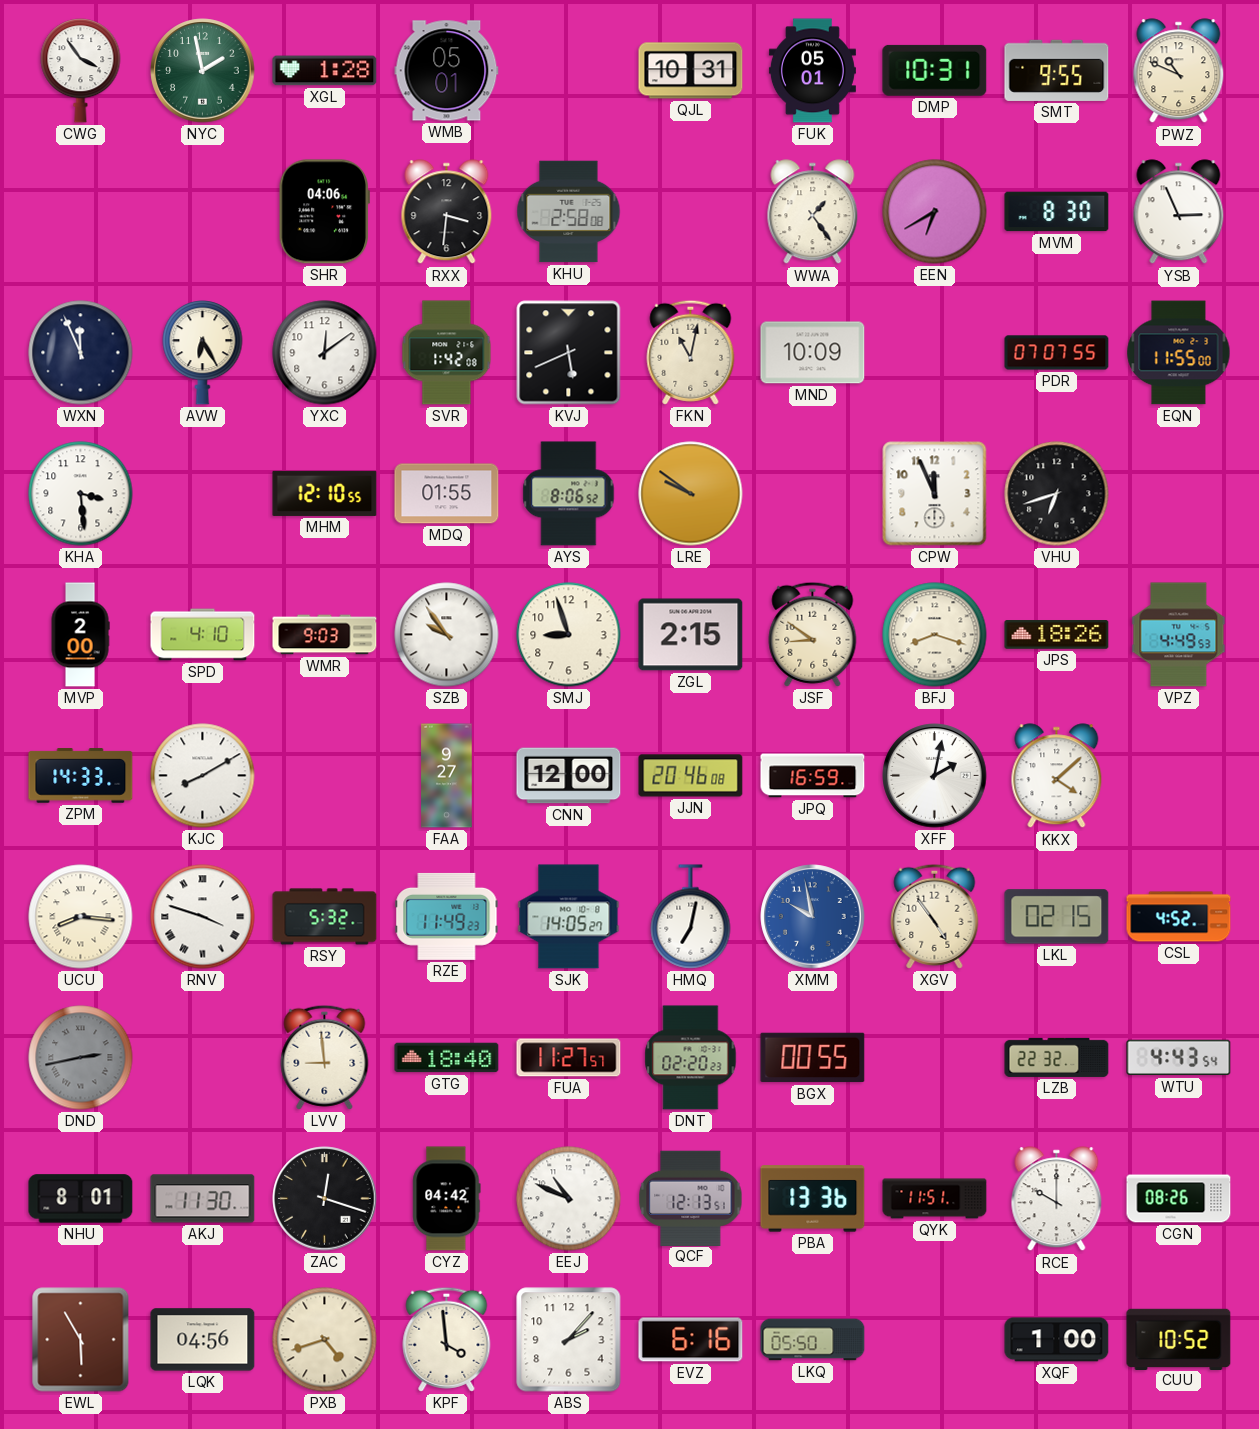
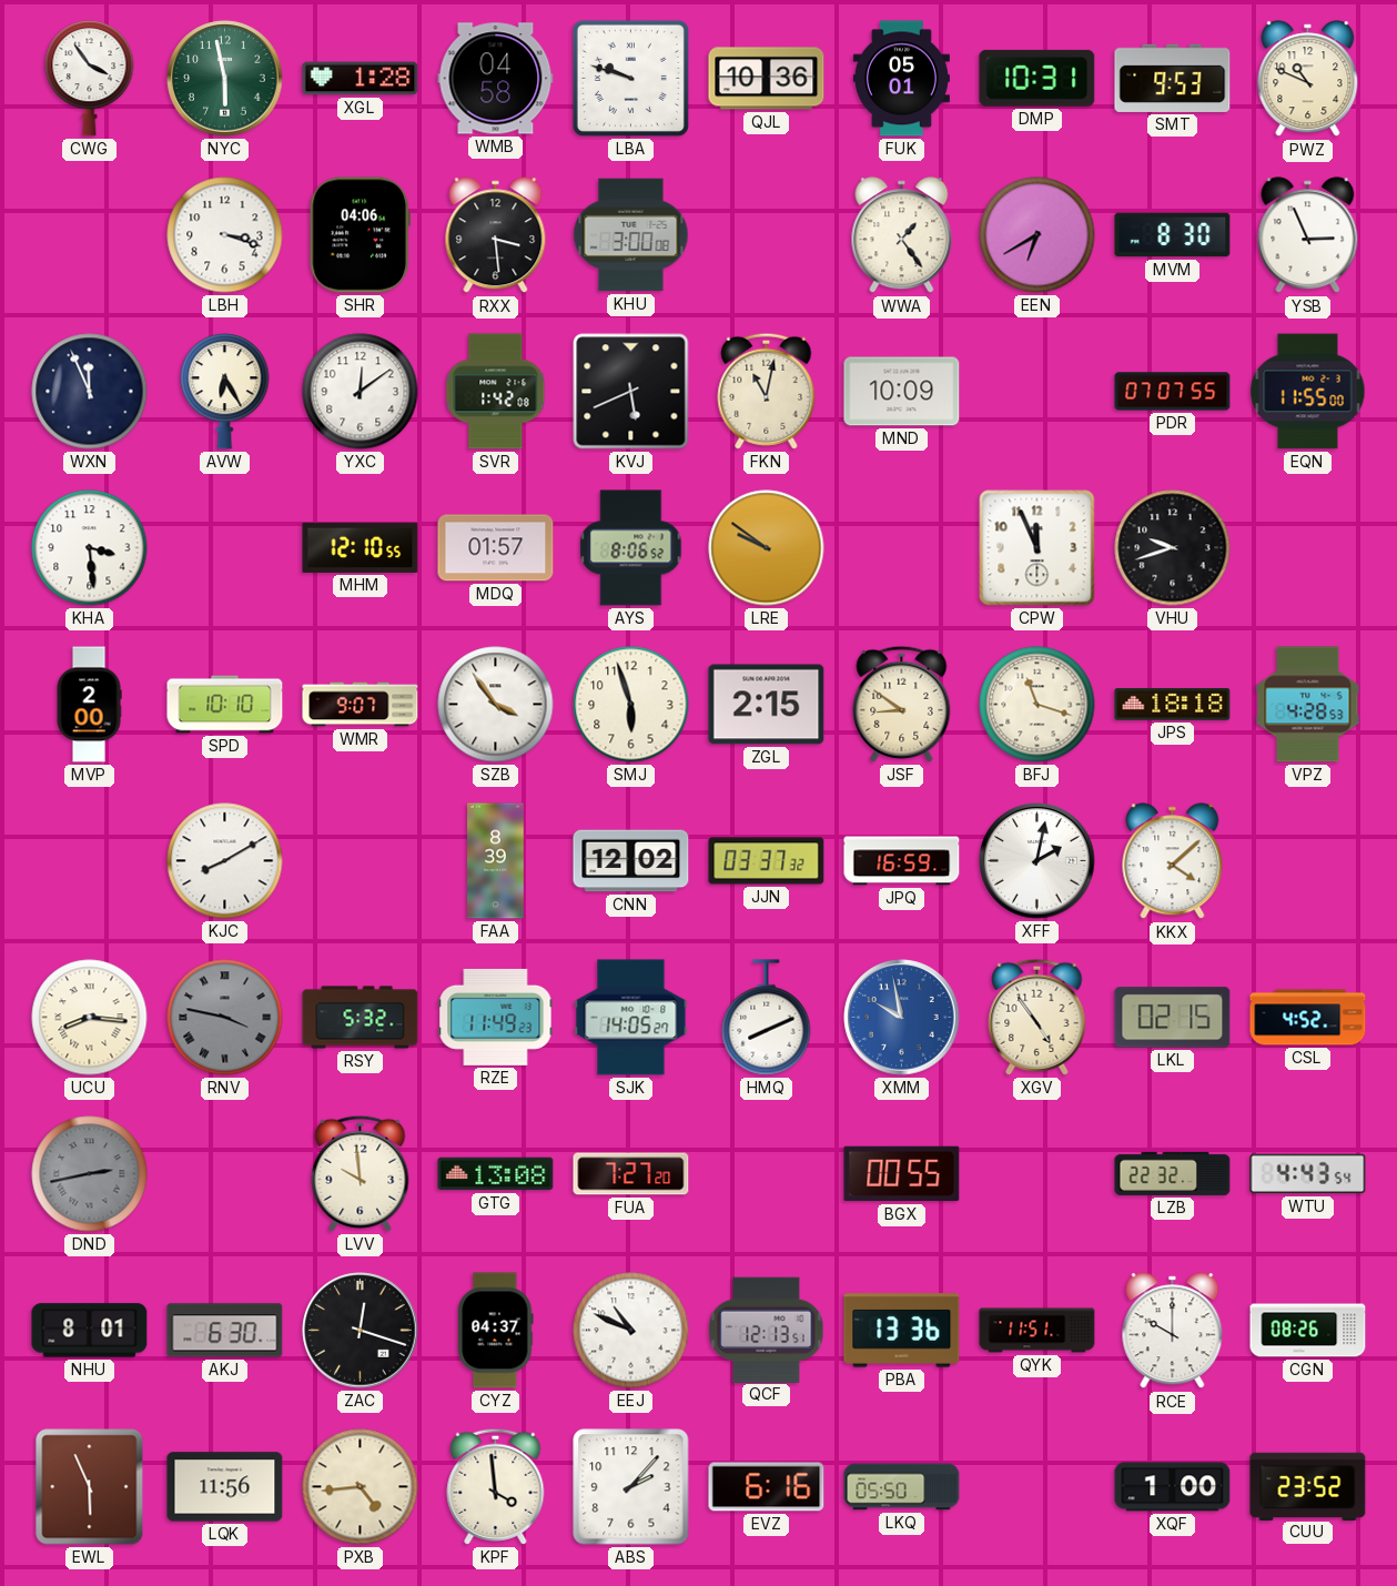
NYC: 1:58 -> 5:58
WMB: 05:01 -> 04:58
LBA: none -> 9:48
QJL: 10:31 -> 10:36
SMT: 9:55 -> 9:53
LBH: none -> 3:18
RXX: 3:31 -> 3:29
KHU: 2:58 -> 3:00
MDQ: 01:55 -> 01:57
VHU: 6:42 -> 9:42
SPD: 4:10 -> 10:10
WMR: 9:03 -> 9:07
SZB: 9:54 -> 3:54
SMJ: 8:57 -> 5:57
BFJ: 8:18 -> 11:18
JPS: 18:26 -> 18:18
VPZ: 4:49 -> 4:28
ZPM: 14:33 -> none
FAA: 9:27 -> 8:39
CNN: 12:00 -> 12:02
JJN: 20:46 -> 03:37
RNV: 3:48 -> 3:47
RNV dial: white -> grey
HMQ: 7:02 -> 8:11
LVV: 8:59 -> 9:59
GTG: 18:40 -> 13:08
FUA: 11:27 -> 7:27
DNT: 02:20 -> none
AKJ: 11:30 -> 6:30
CYZ: 04:42 -> 04:37
EWL: 5:55 -> 5:56
LQK: 04:56 -> 11:56
PXB: 4:42 -> 4:44
CUU: 10:52 -> 23:52
